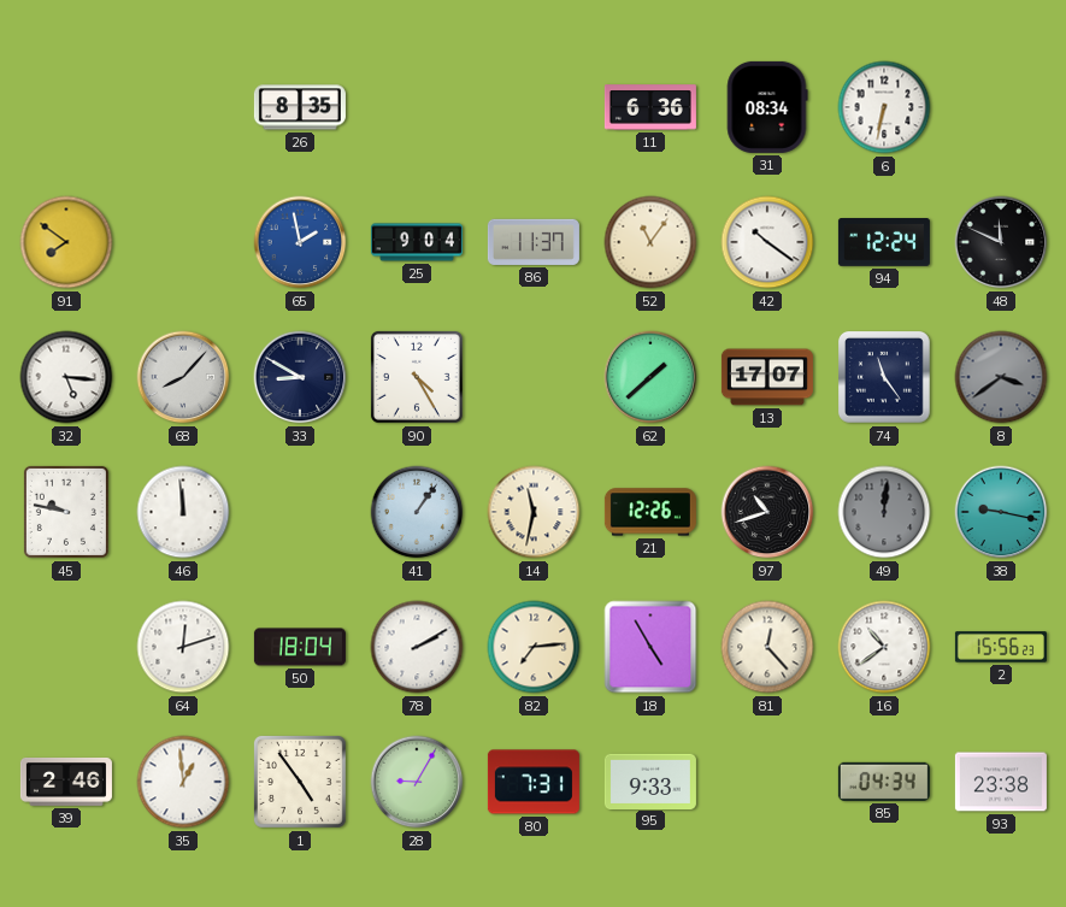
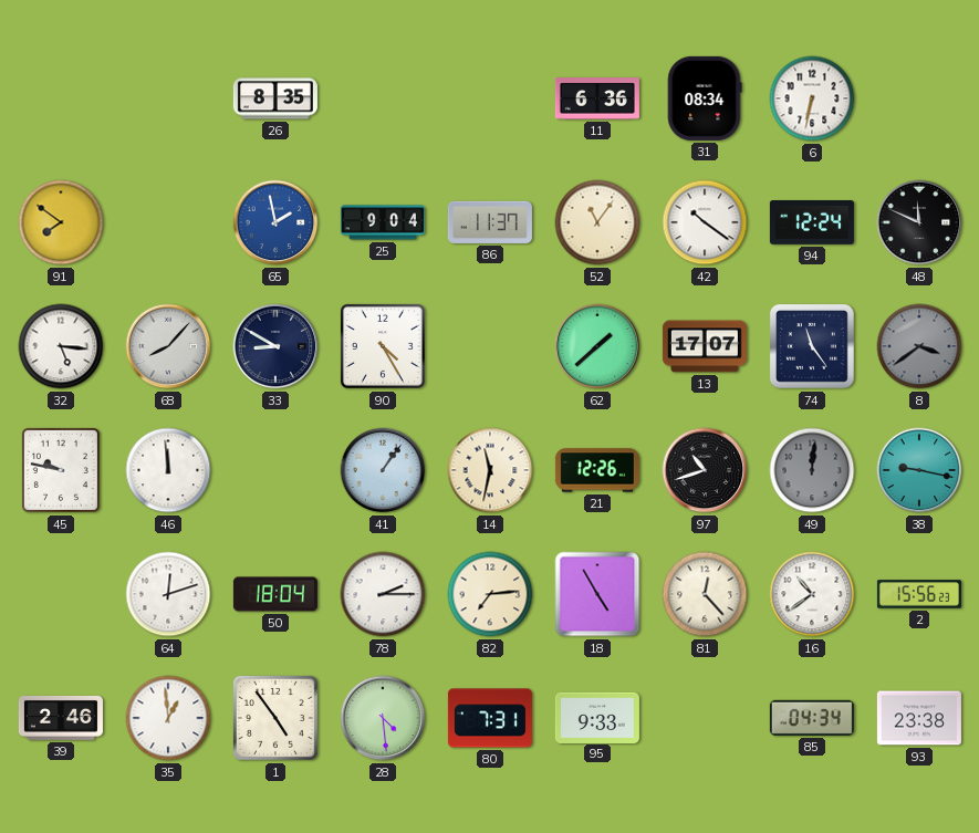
78: 2:10 -> 2:15
28: 9:05 -> 4:29
